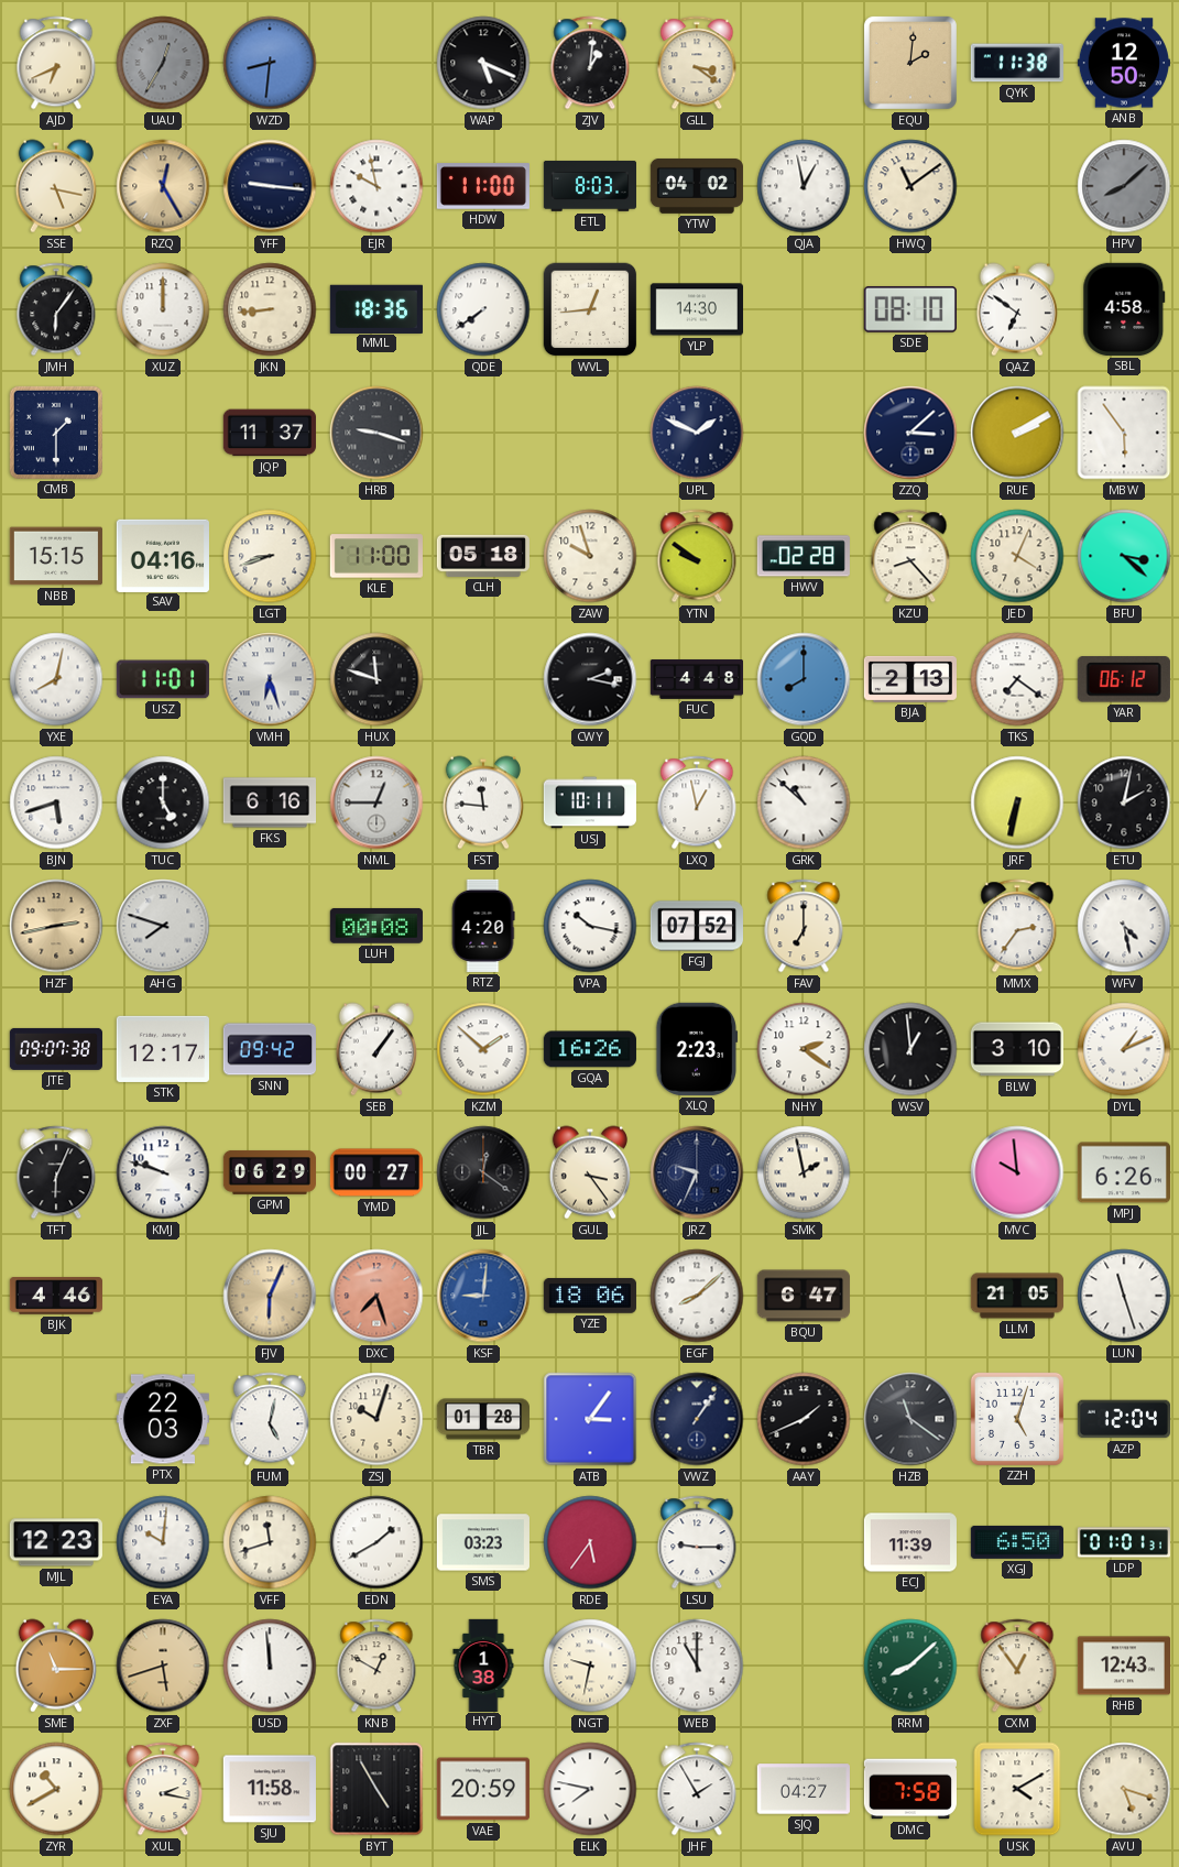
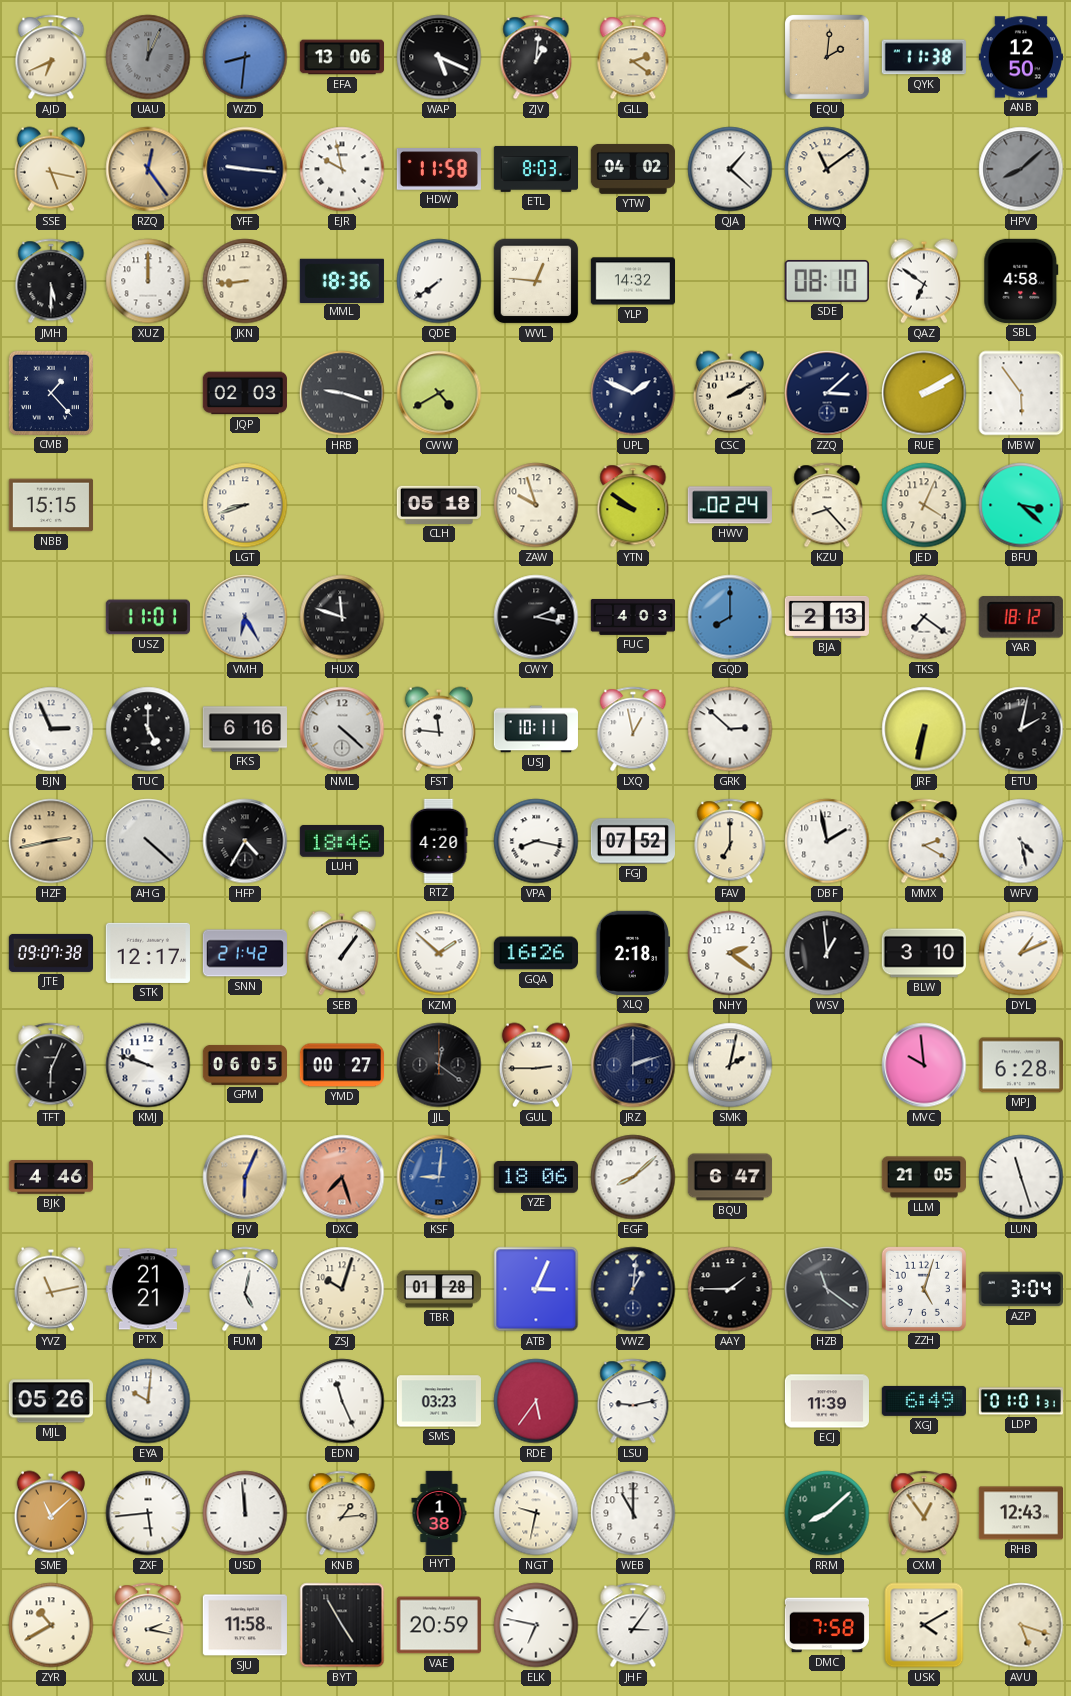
UAU: 12:35 -> 12:04
EFA: none -> 13:06
GLL: 3:21 -> 2:21
RZQ: 12:25 -> 12:24
HDW: 11:00 -> 11:58
QJA: 12:58 -> 1:22
JMH: 6:06 -> 5:30
WVL: 12:44 -> 12:46
YLP: 14:30 -> 14:32
CMB: 1:30 -> 1:23
JQP: 11:37 -> 02:03
CWW: none -> 4:40
CSC: none -> 2:10
SAV: 04:16 -> none
KLE: 11:00 -> none
HWV: 02:28 -> 02:24
YXE: 8:02 -> none
VMH: 6:27 -> 6:25
FUC: 4:48 -> 4:03
YAR: 06:12 -> 18:12
BJN: 5:42 -> 2:56
NML: 12:45 -> 4:22
GRK: 10:52 -> 2:52
AHG: 7:48 -> 4:22
HFP: none -> 4:35
LUH: 00:08 -> 18:46
VPA: 10:17 -> 8:17
DBF: none -> 1:58
MMX: 2:36 -> 2:20
SNN: 09:42 -> 21:42
XLQ: 2:23 -> 2:18
GPM: 06:29 -> 06:05
GUL: 3:24 -> 2:45
JRZ: 9:34 -> 2:12
SMK: 1:58 -> 2:02
MPJ: 6:26 -> 6:28
YVZ: none -> 11:13
PTX: 22:03 -> 21:21
ATB: 3:06 -> 3:04
VWZ: 1:06 -> 1:01
AAY: 1:41 -> 1:45
AZP: 12:04 -> 3:04
MJL: 12:23 -> 05:26
VFF: 11:42 -> none
EDN: 1:40 -> 11:26
LSU: 9:15 -> 9:13
XGJ: 6:50 -> 6:49
SME: 11:15 -> 11:08
ZXF: 5:42 -> 5:44
ZXF dial: champagne -> white
KNB: 12:50 -> 1:14
ELK: 7:47 -> 6:47
JHF: 1:55 -> 3:06
SJQ: 04:27 -> none
